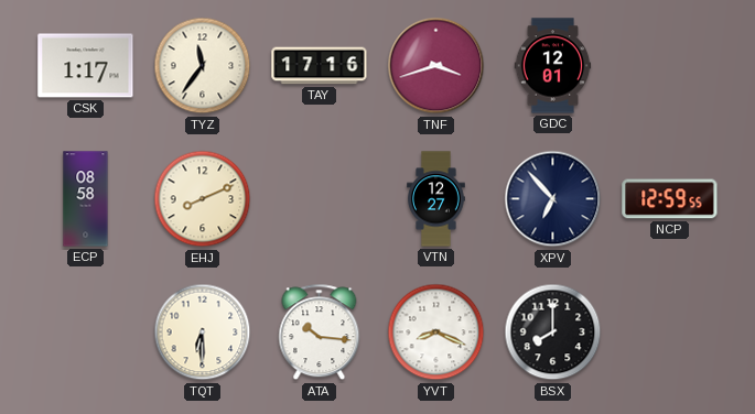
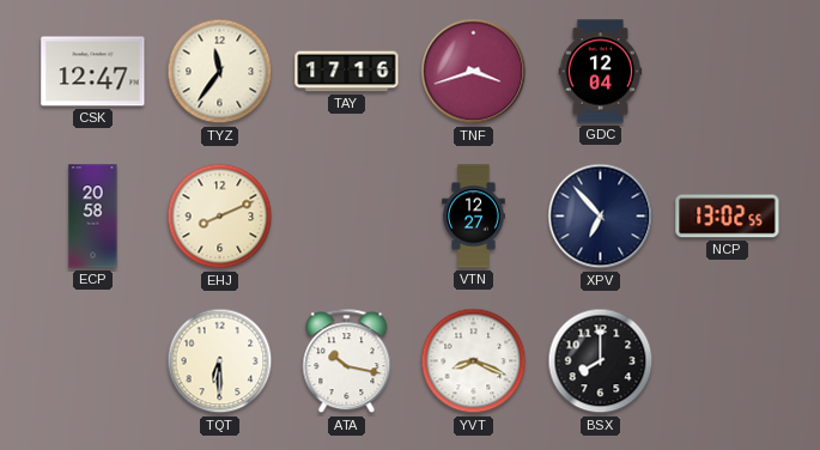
CSK: 1:17 -> 12:47
GDC: 12:01 -> 12:04
ECP: 08:58 -> 20:58
NCP: 12:59 -> 13:02
ATA: 10:16 -> 10:17
